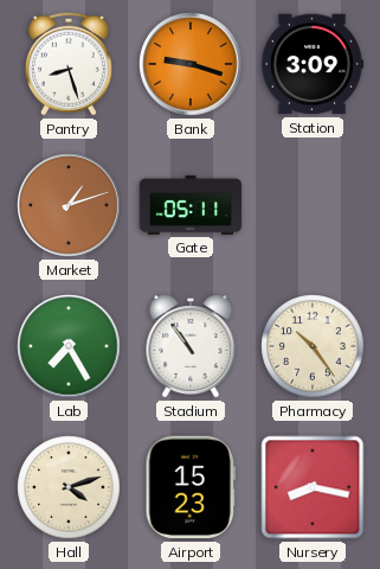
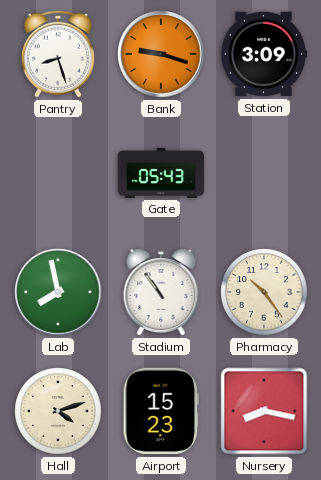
Market: 1:12 -> none
Gate: 05:11 -> 05:43
Lab: 7:25 -> 7:58
